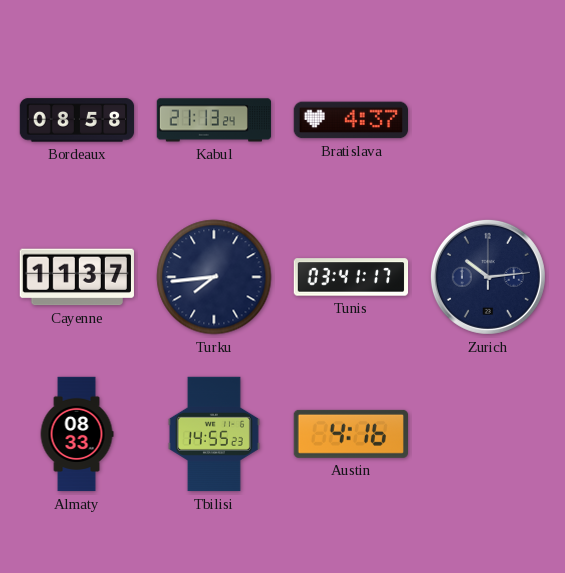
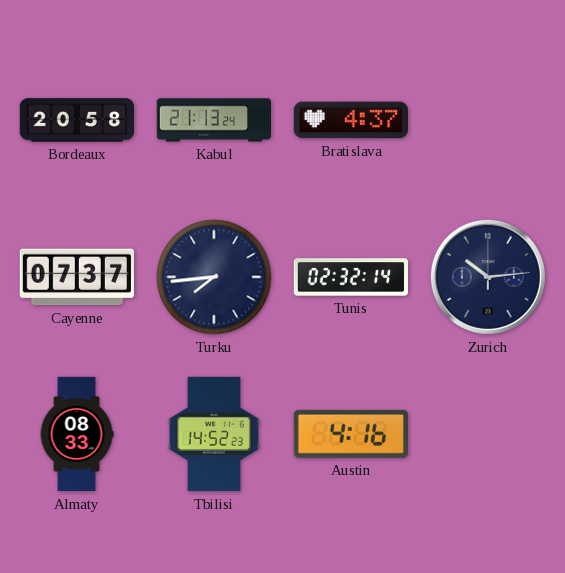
Bordeaux: 08:58 -> 20:58
Cayenne: 11:37 -> 07:37
Tunis: 03:41 -> 02:32
Tbilisi: 14:55 -> 14:52
